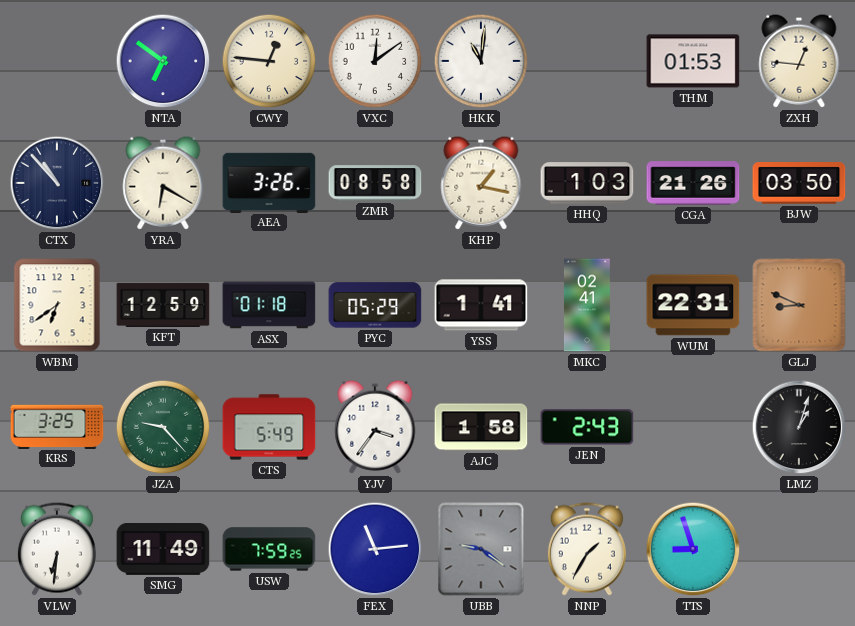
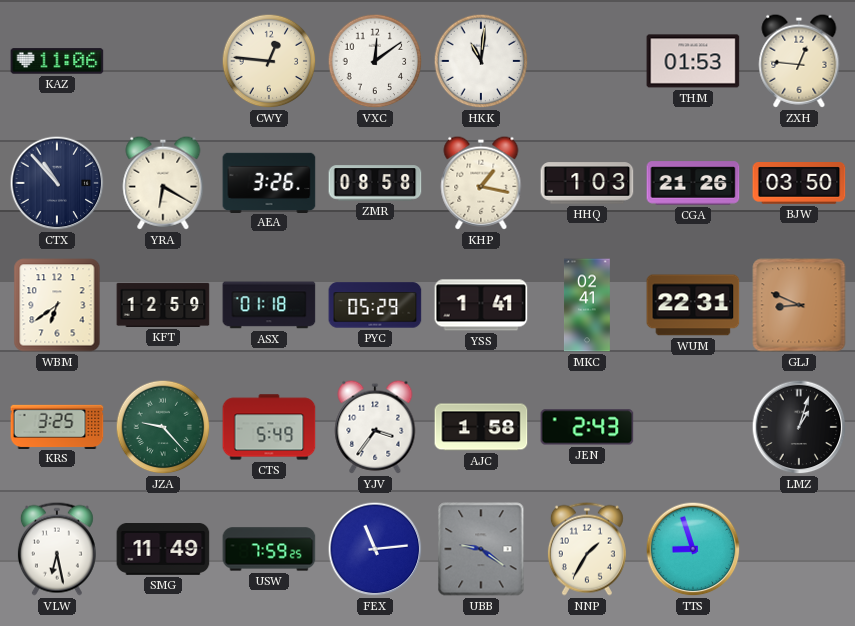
KAZ: none -> 11:06
NTA: 6:51 -> none
VLW: 6:31 -> 6:28
